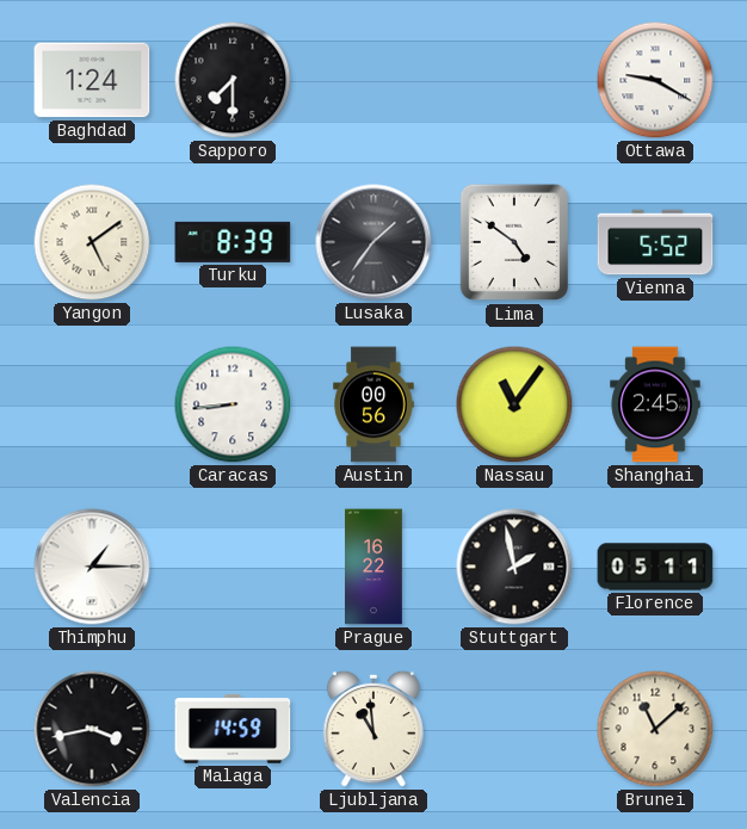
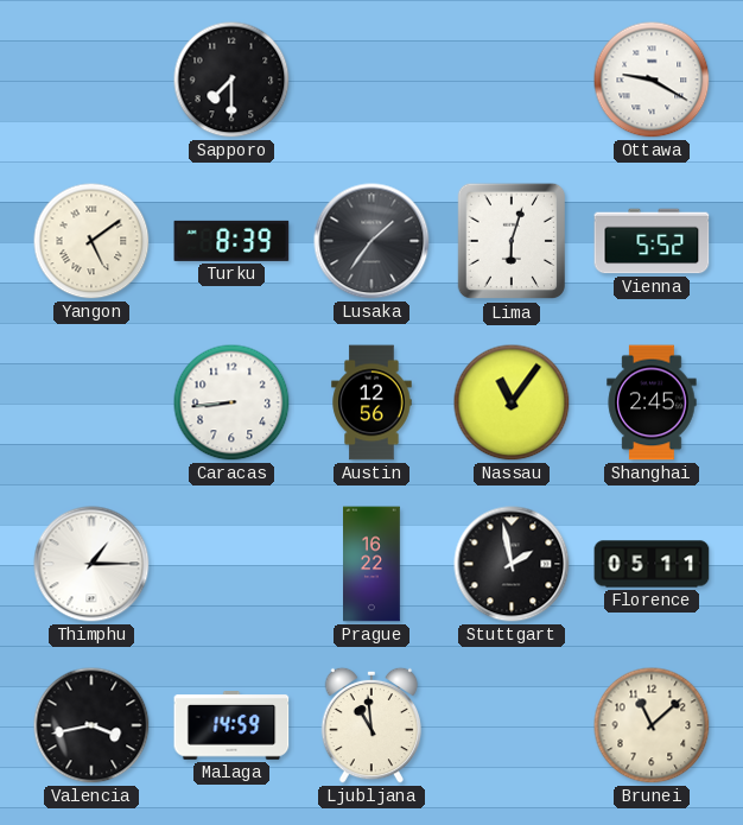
Baghdad: 1:24 -> none
Lima: 4:51 -> 6:03
Austin: 00:56 -> 12:56
